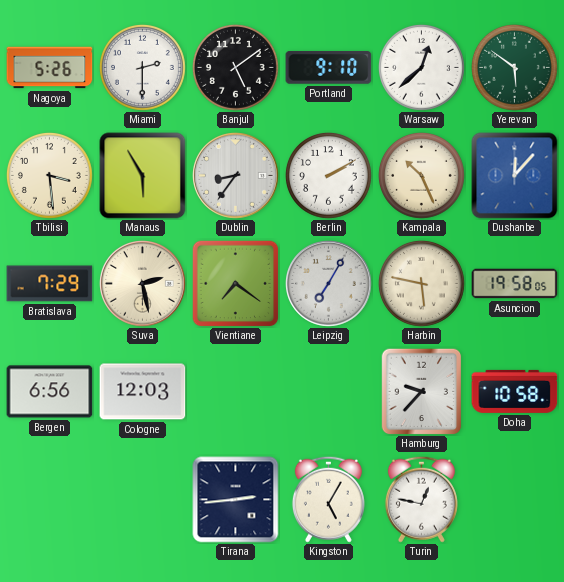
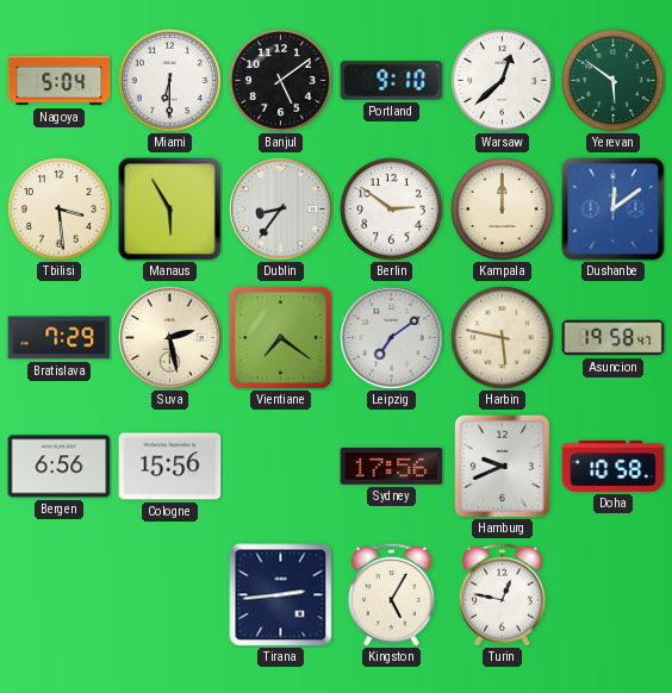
Nagoya: 5:26 -> 5:04
Miami: 2:30 -> 6:30
Berlin: 2:10 -> 2:51
Kampala: 10:26 -> 12:00
Dushanbe: 12:07 -> 12:09
Leipzig: 7:05 -> 7:09
Asuncion: 19:58:05 -> 19:58:47
Cologne: 12:03 -> 15:56
Sydney: none -> 17:56
Hamburg: 9:37 -> 9:41
